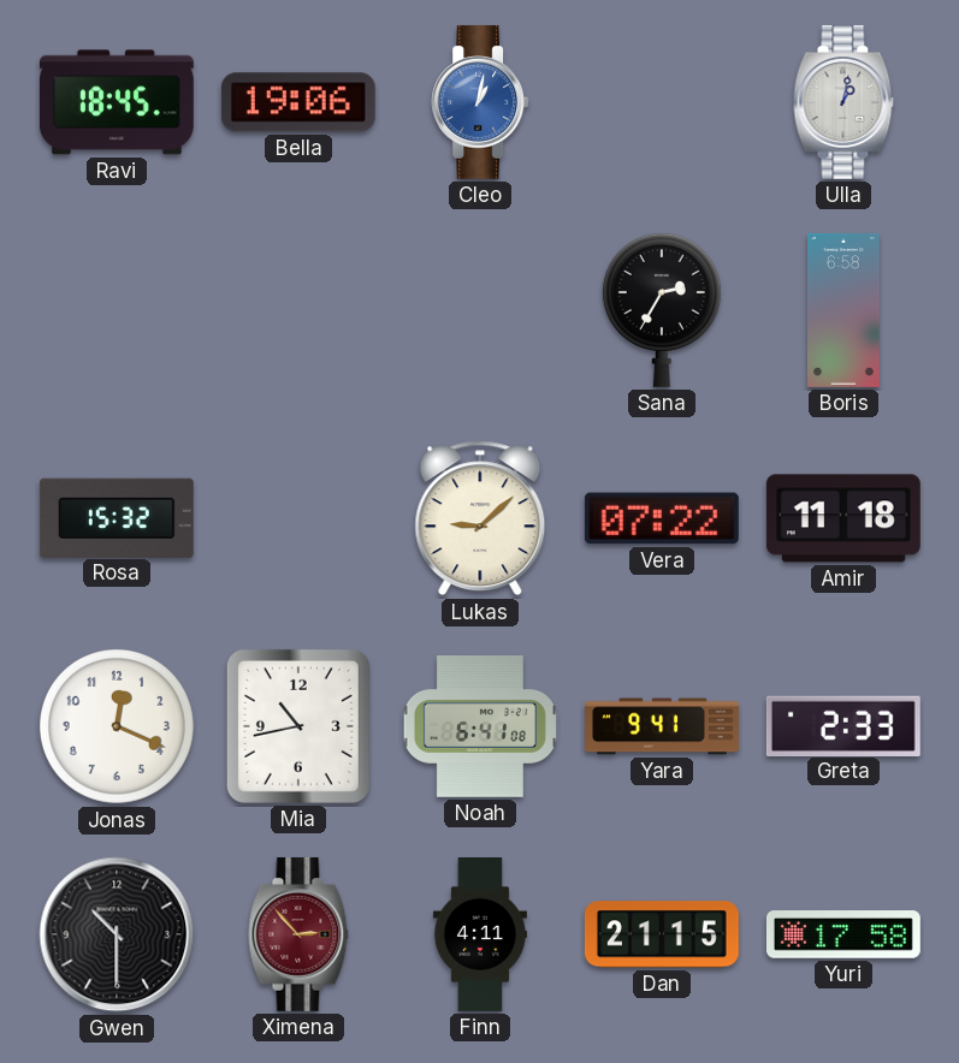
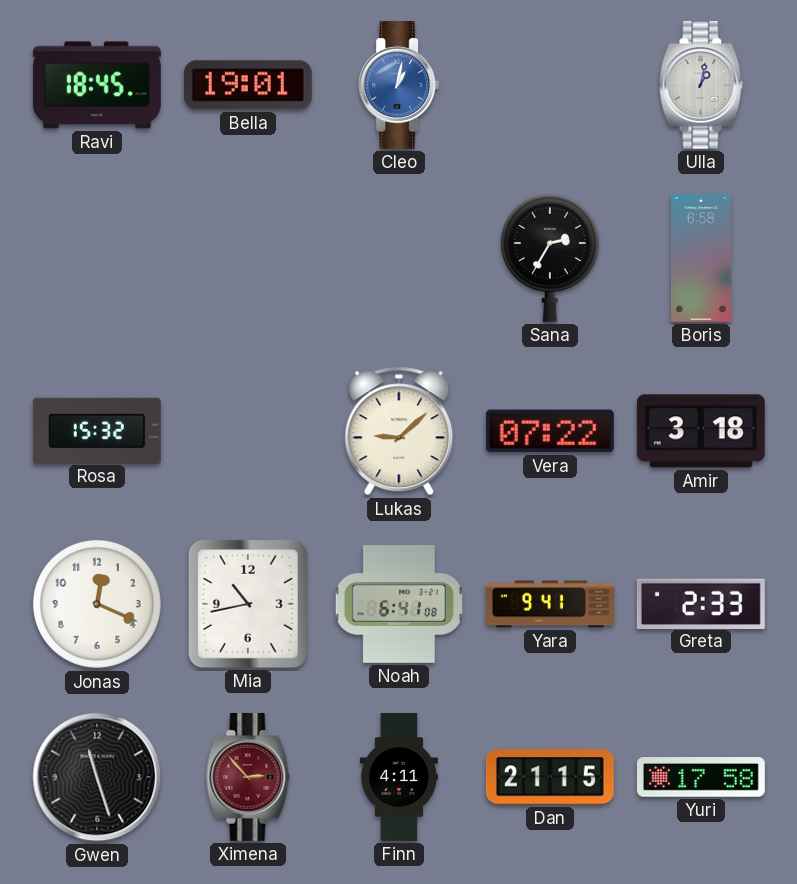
Bella: 19:06 -> 19:01
Amir: 11:18 -> 3:18
Gwen: 10:30 -> 11:27
